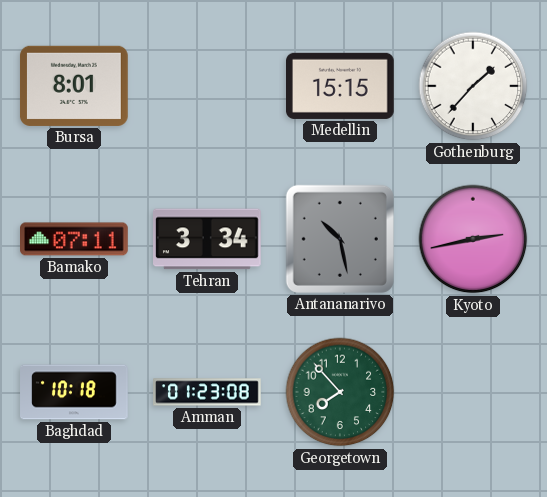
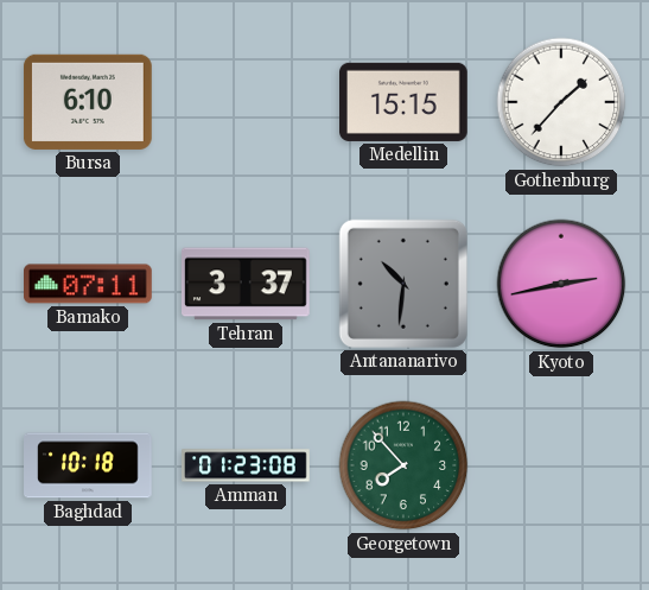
Bursa: 8:01 -> 6:10
Tehran: 3:34 -> 3:37
Antananarivo: 10:28 -> 10:31
